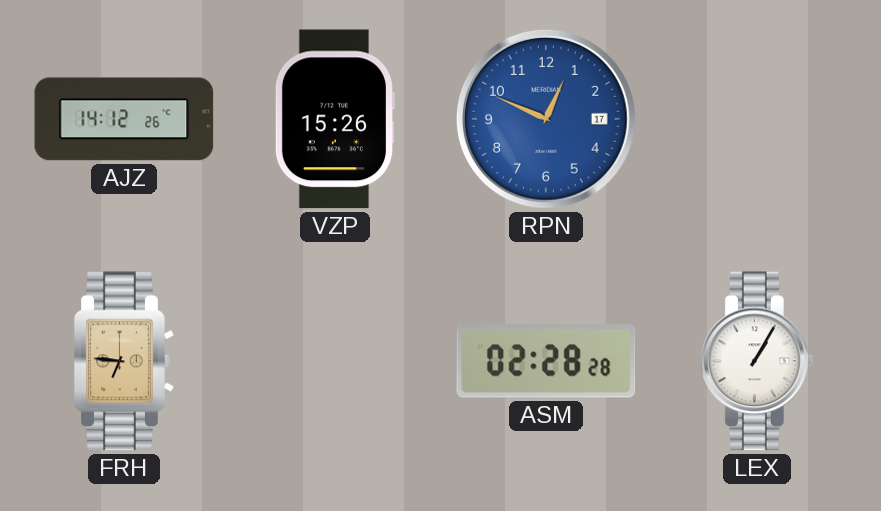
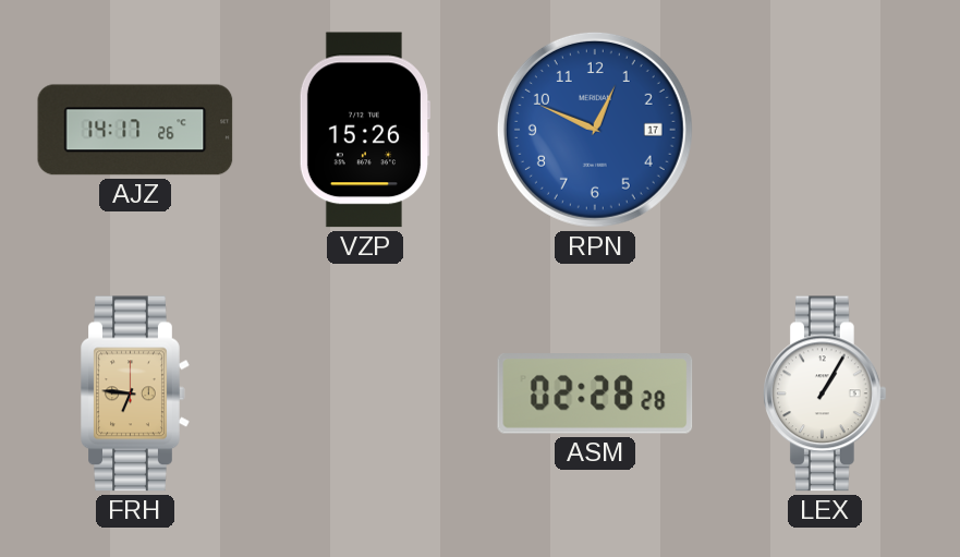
AJZ: 14:12 -> 14:17
